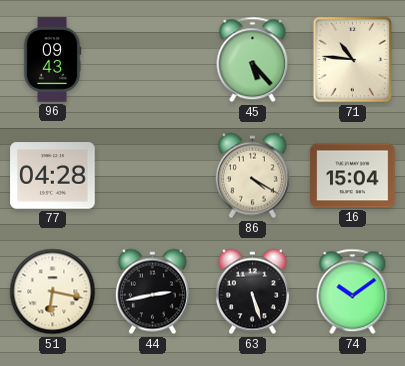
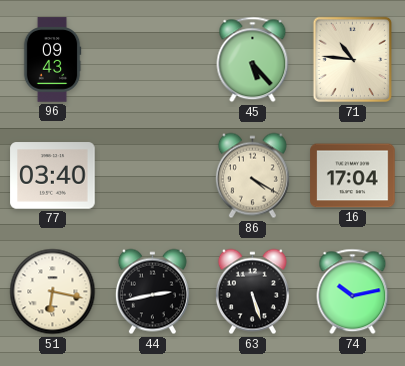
77: 04:28 -> 03:40
16: 15:04 -> 17:04
74: 10:09 -> 10:13
